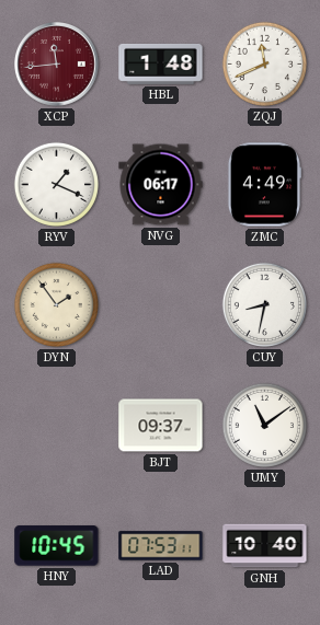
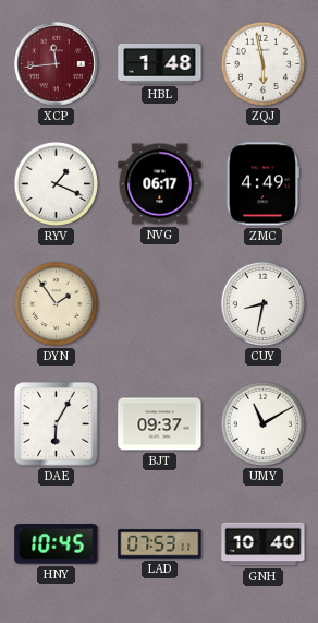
ZQJ: 11:41 -> 5:58
DAE: none -> 6:05
UMY: 11:09 -> 11:10
